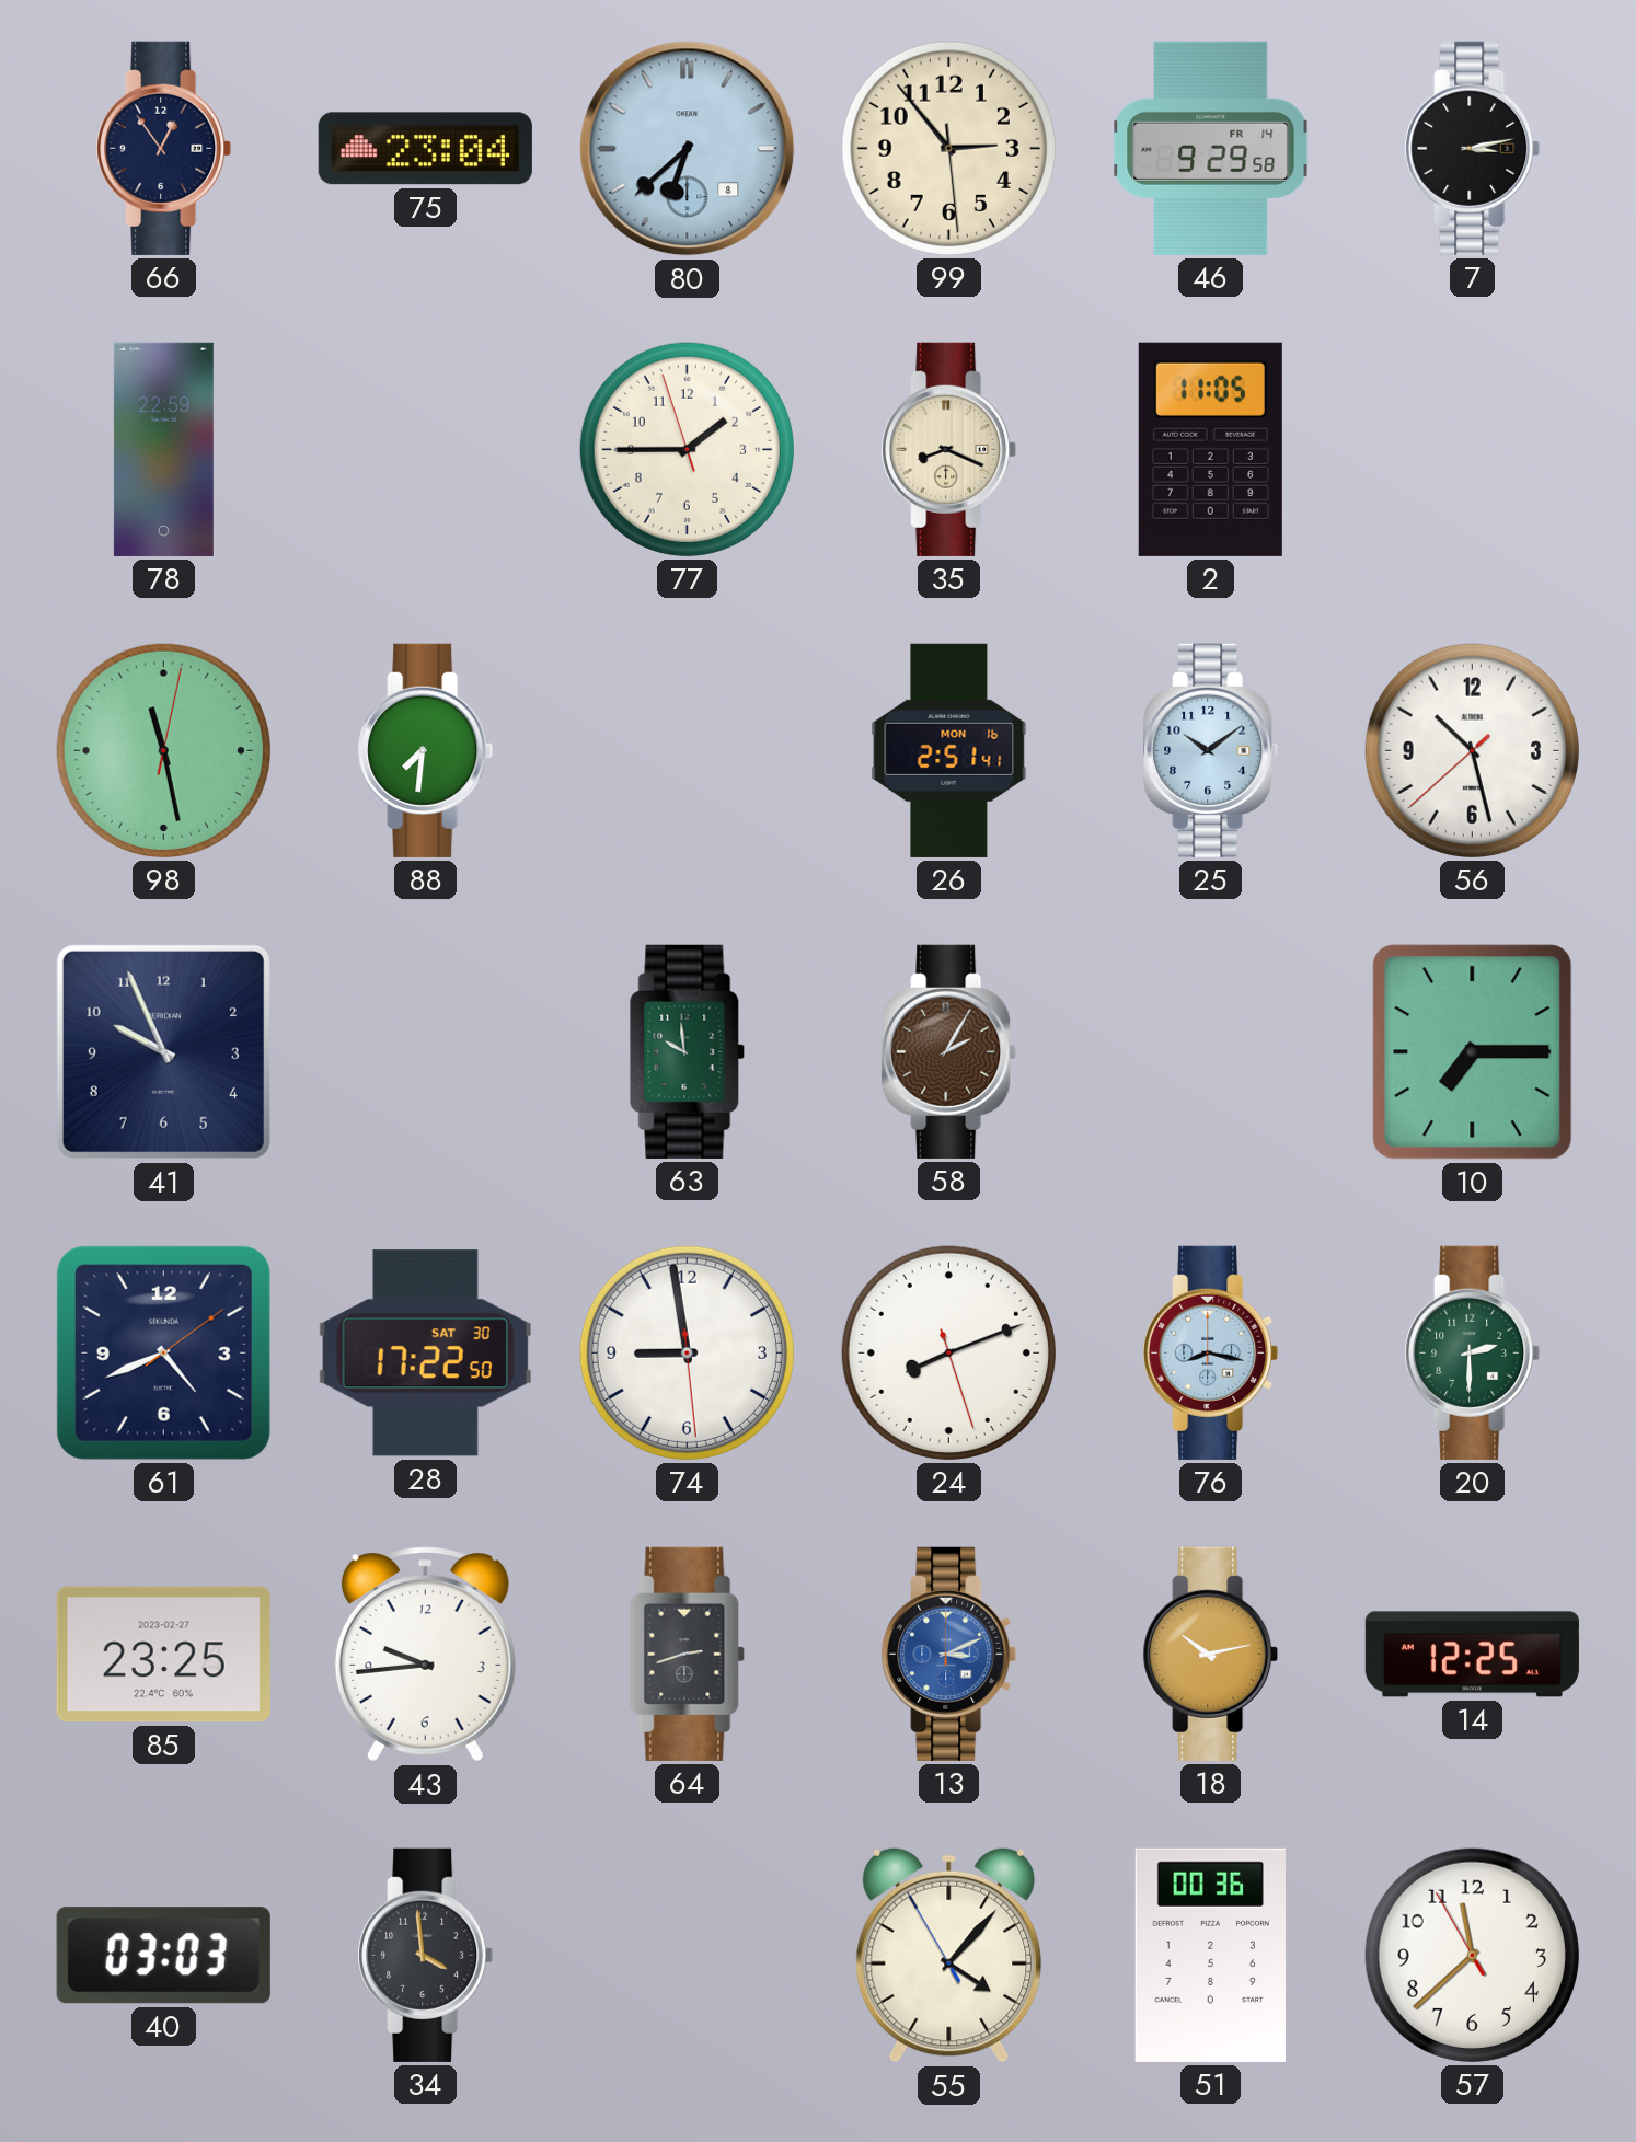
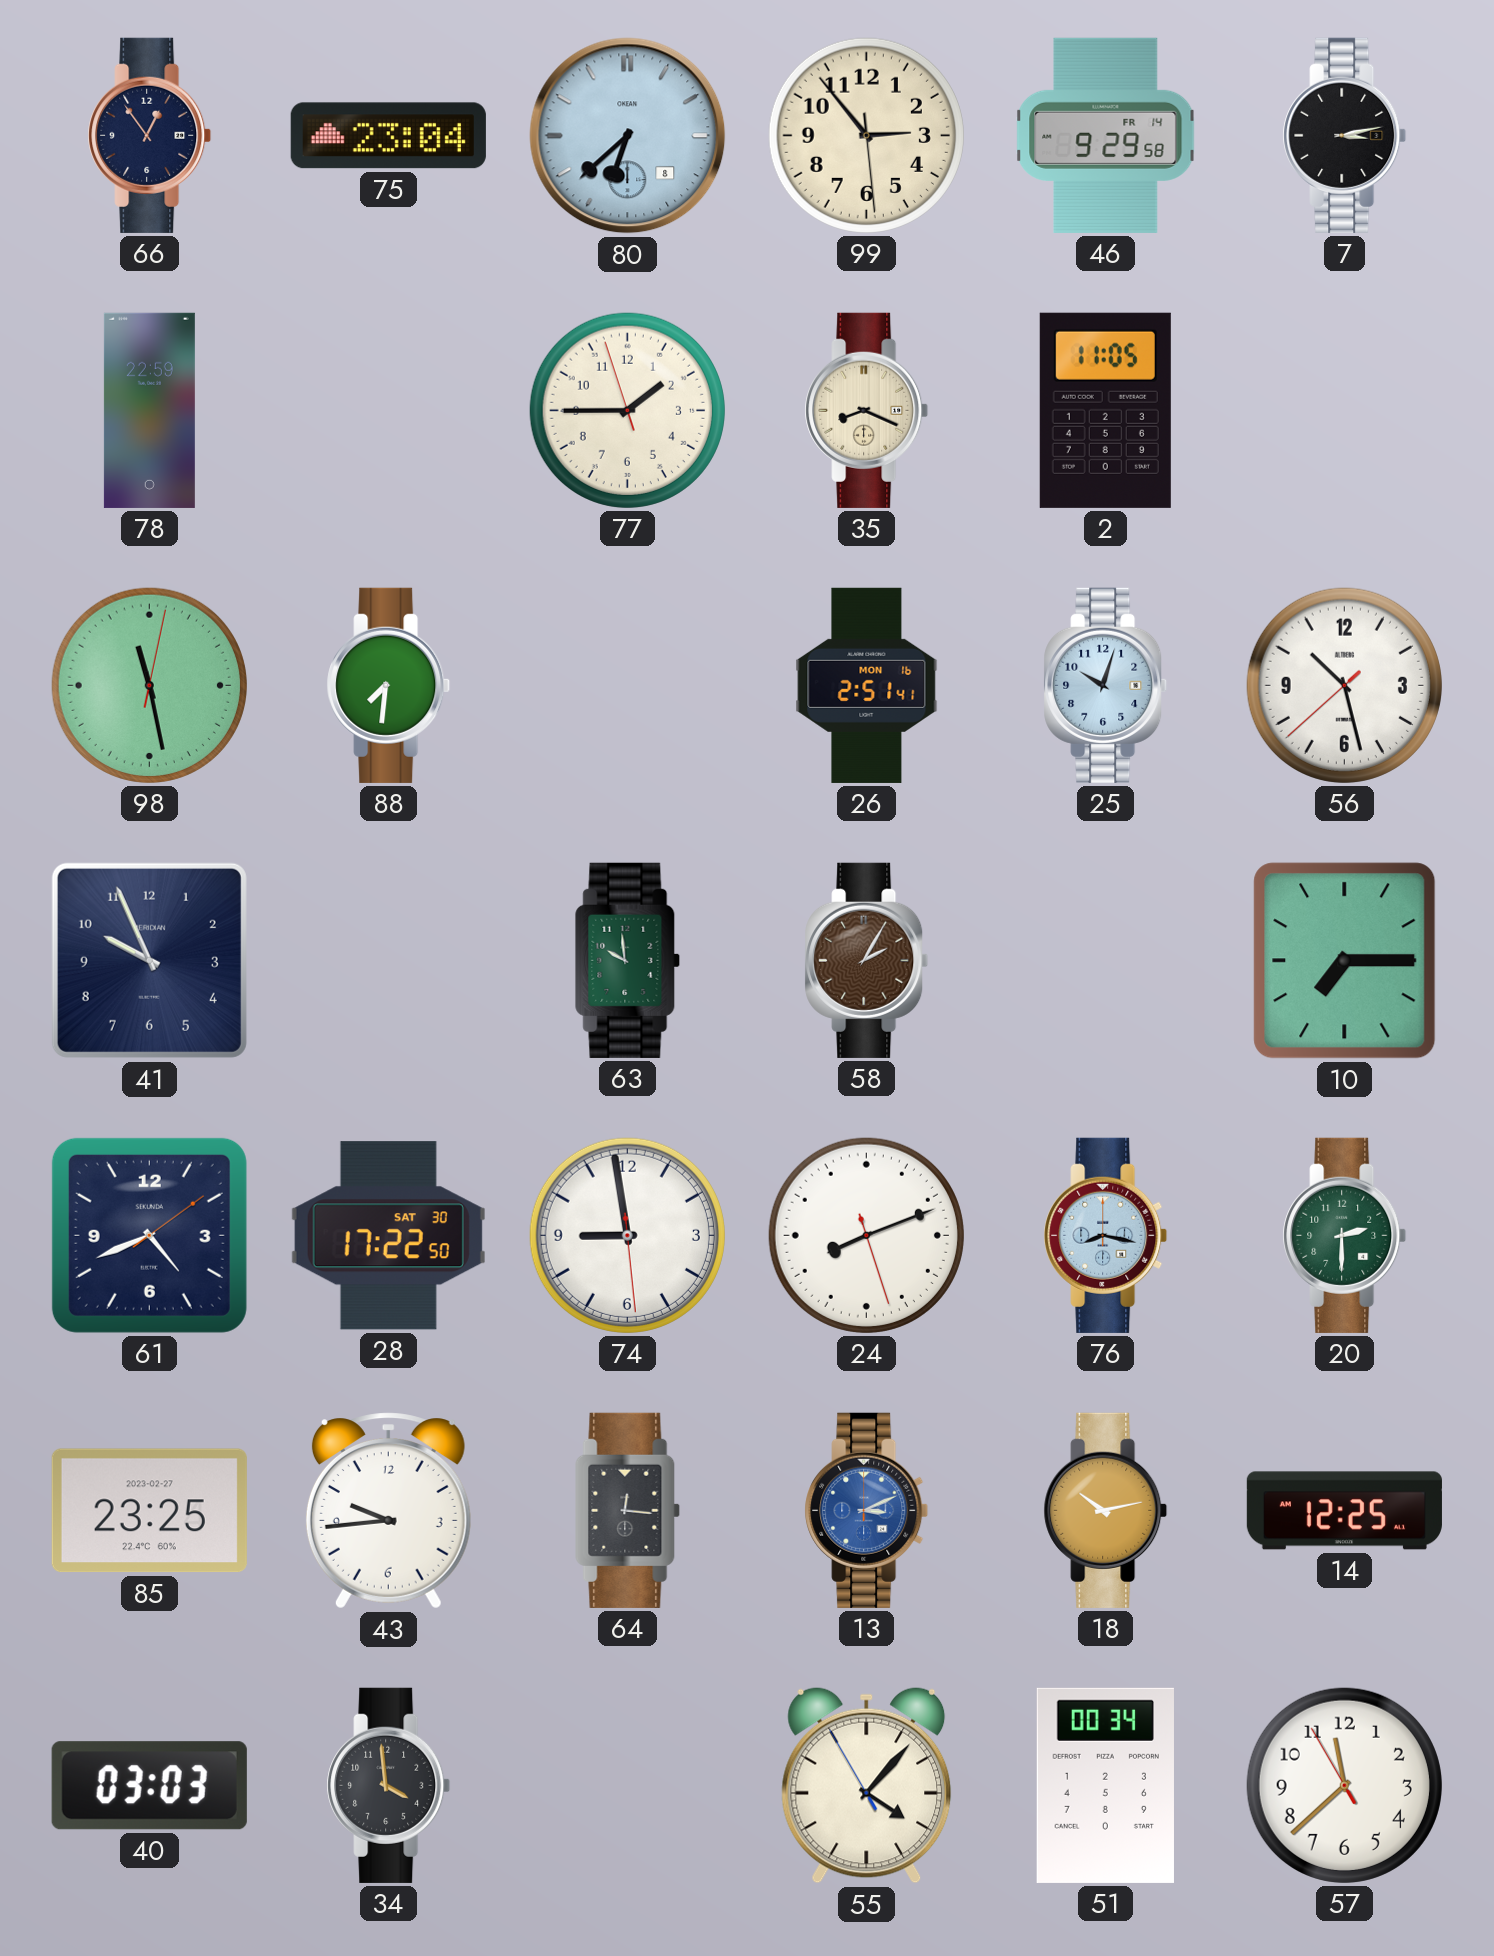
25: 10:09 -> 10:03
64: 2:42 -> 12:16
51: 00:36 -> 00:34
